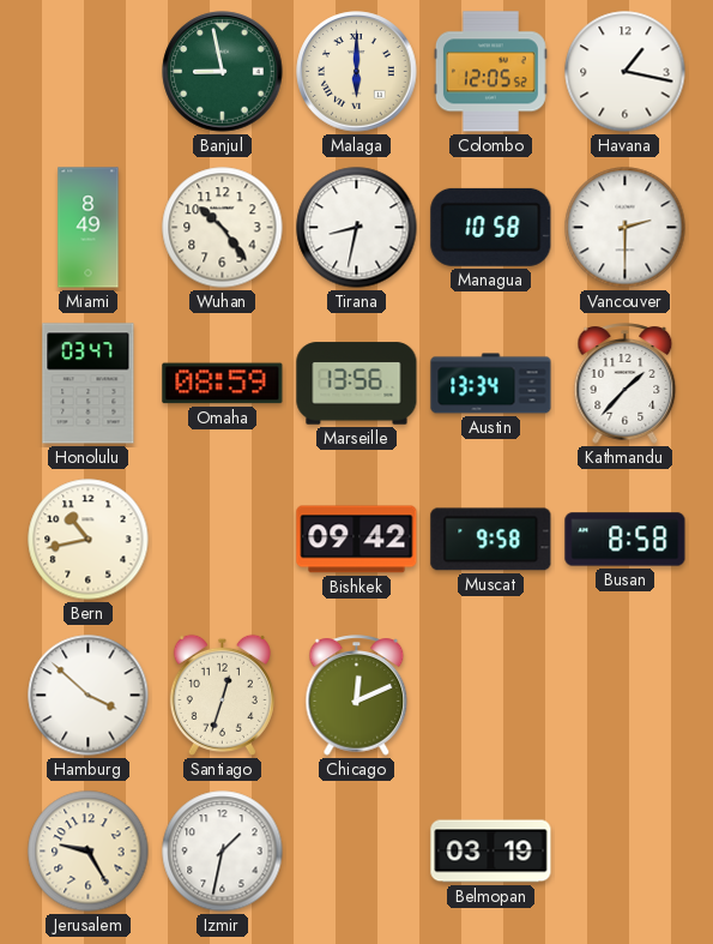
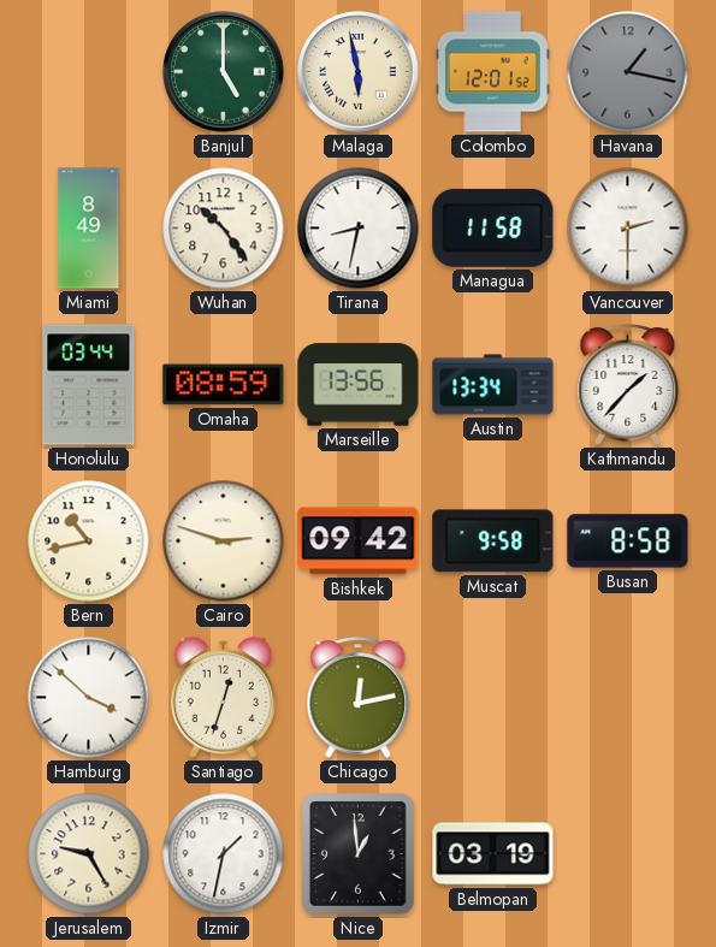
Banjul: 8:58 -> 5:00
Malaga: 6:00 -> 5:58
Colombo: 12:05 -> 12:01
Havana dial: white -> grey
Managua: 10:58 -> 11:58
Honolulu: 03:47 -> 03:44
Cairo: none -> 2:48
Chicago: 12:11 -> 12:13
Nice: none -> 12:59
